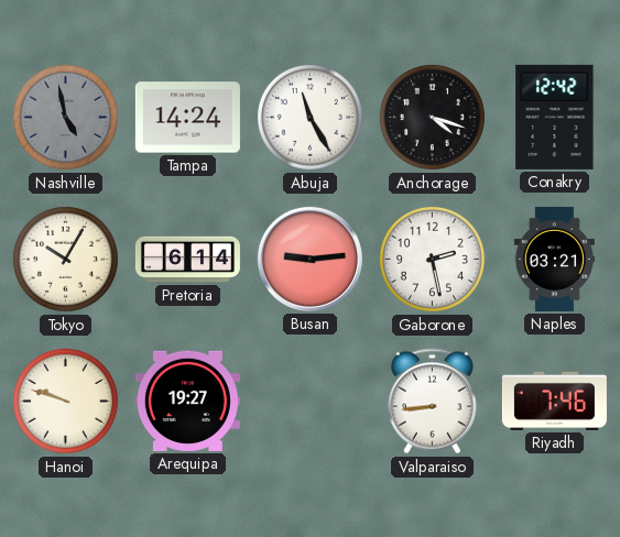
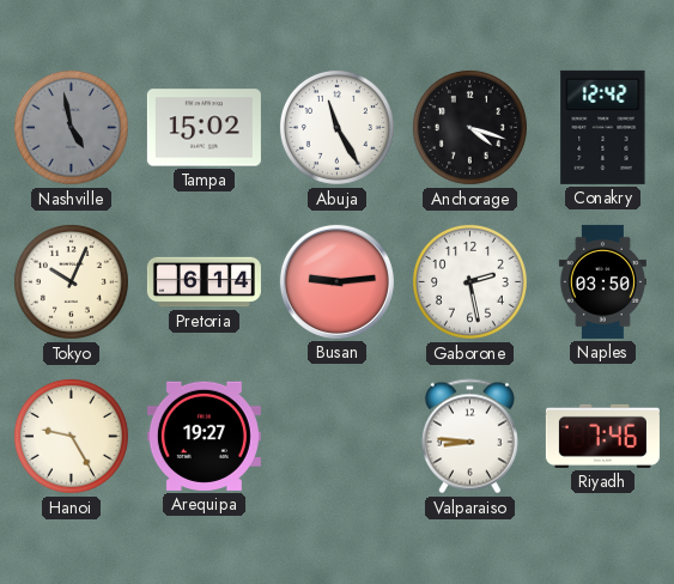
Tampa: 14:24 -> 15:02
Tokyo: 10:05 -> 10:04
Naples: 03:21 -> 03:50
Hanoi: 9:48 -> 9:25
Valparaiso: 8:44 -> 8:46
